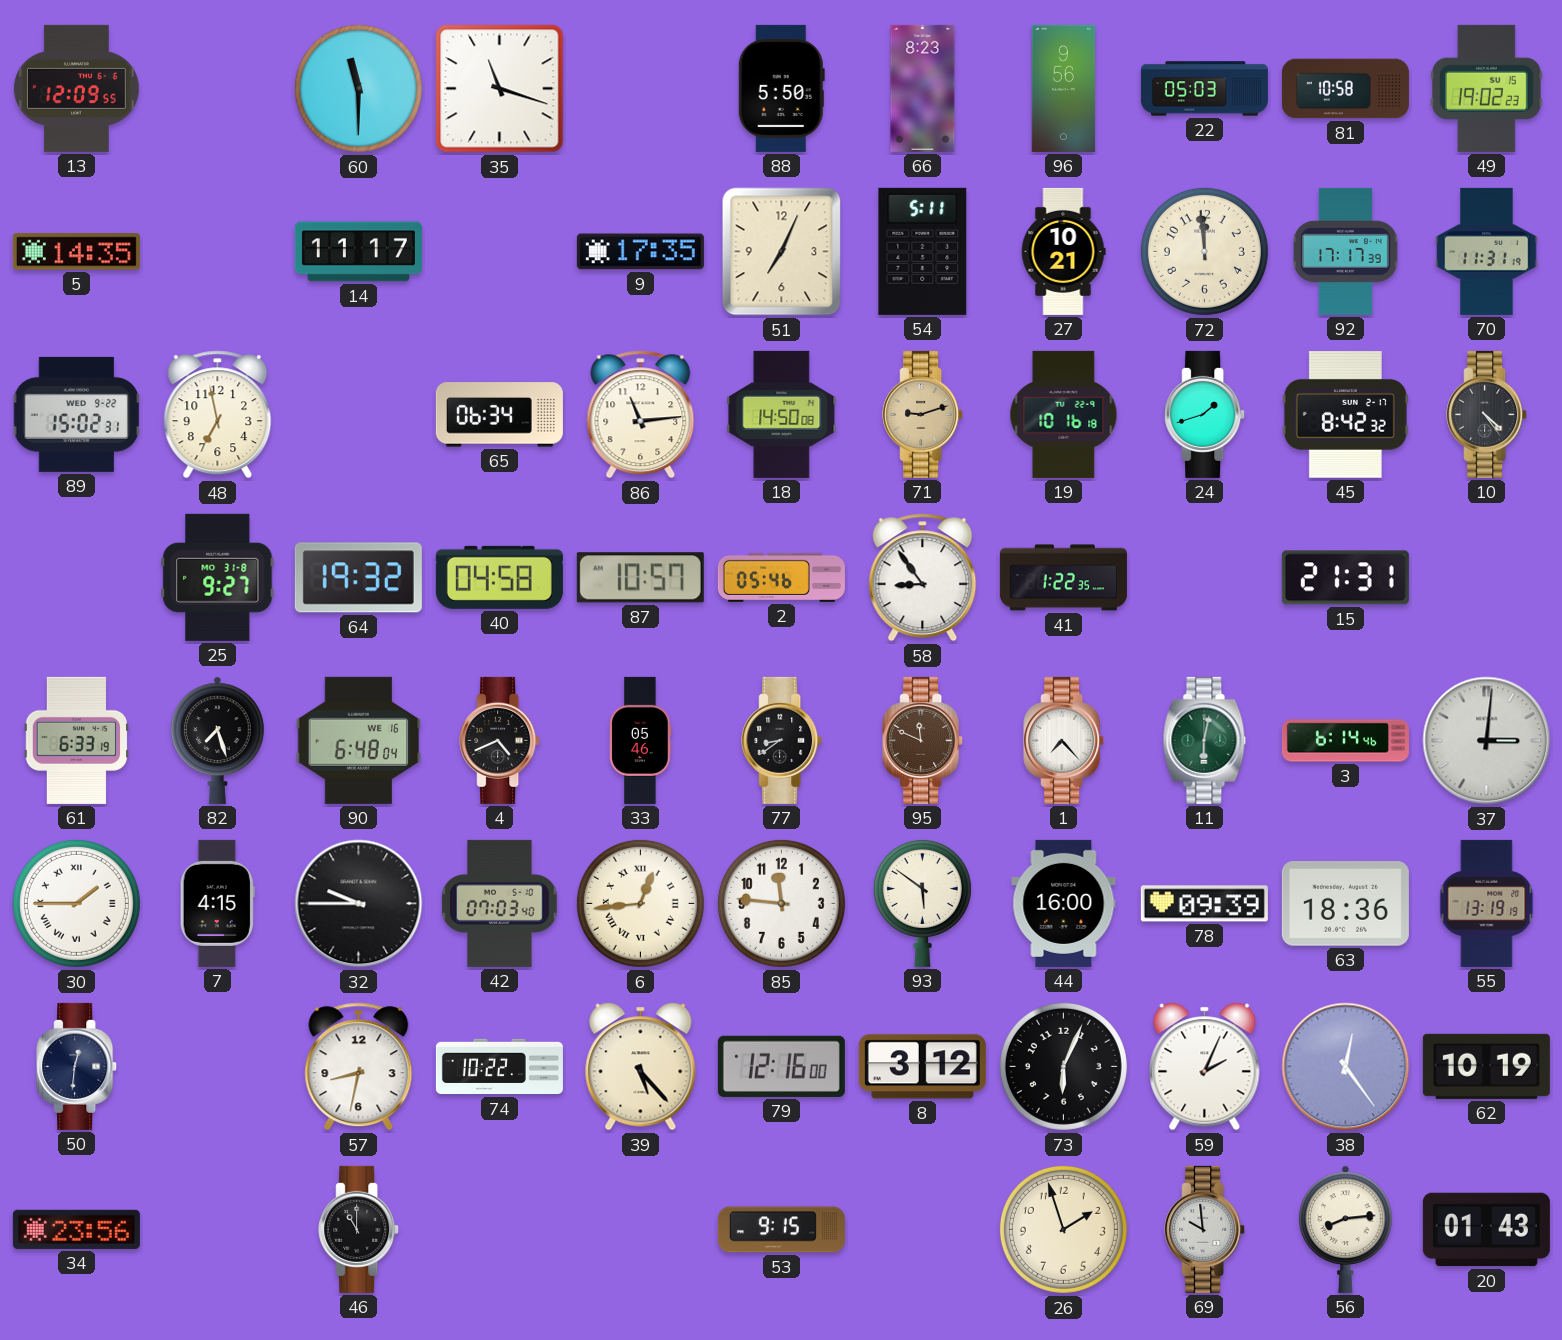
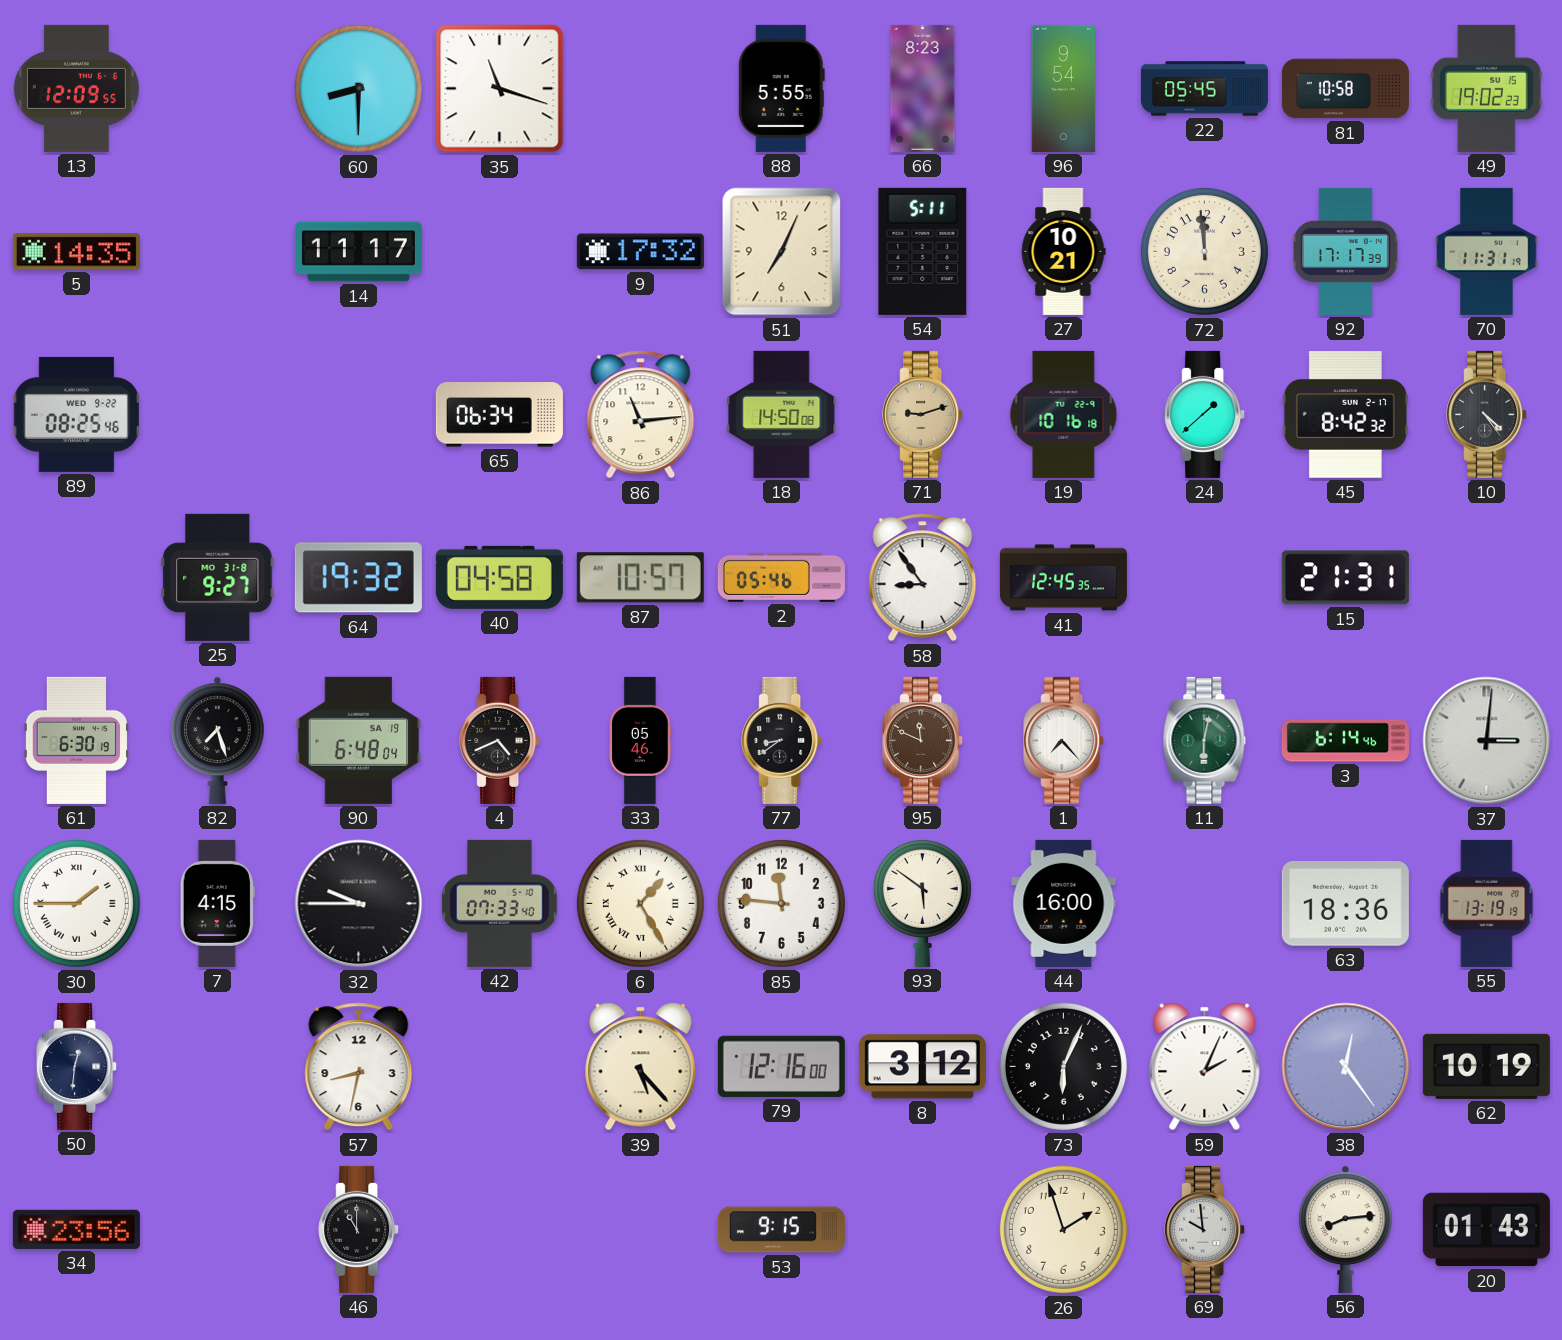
60: 11:30 -> 8:30
88: 5:50 -> 5:55
96: 9:56 -> 9:54
22: 05:03 -> 05:45
9: 17:35 -> 17:32
89: 15:02 -> 08:25
48: 6:58 -> none
24: 1:42 -> 1:38
41: 1:22 -> 12:45
61: 6:33 -> 6:30
90 date: WE 16 -> SA 19
42: 07:03 -> 07:33
6: 12:44 -> 1:25
78: 09:39 -> none
74: 10:22 -> none
